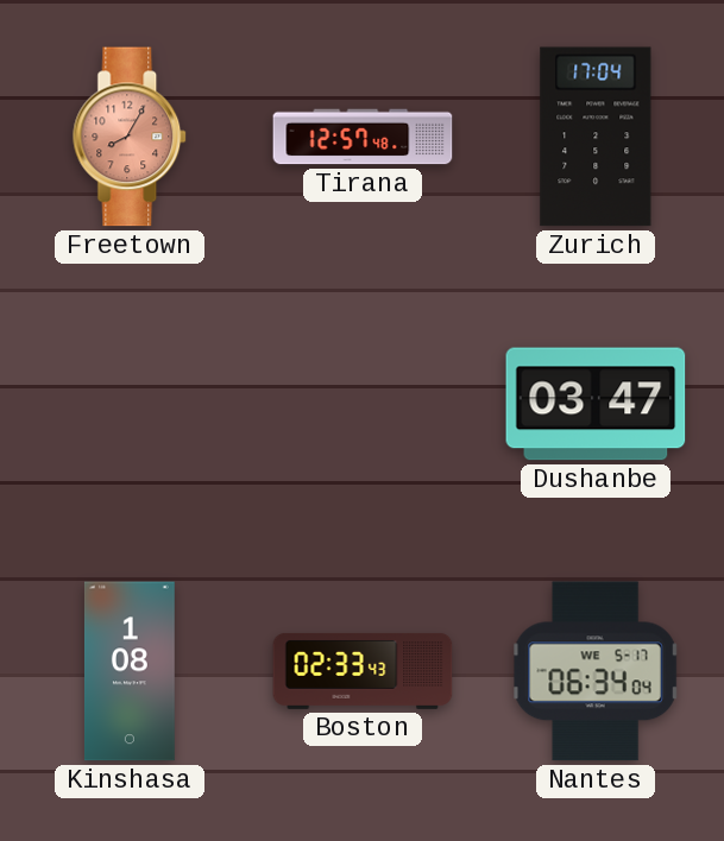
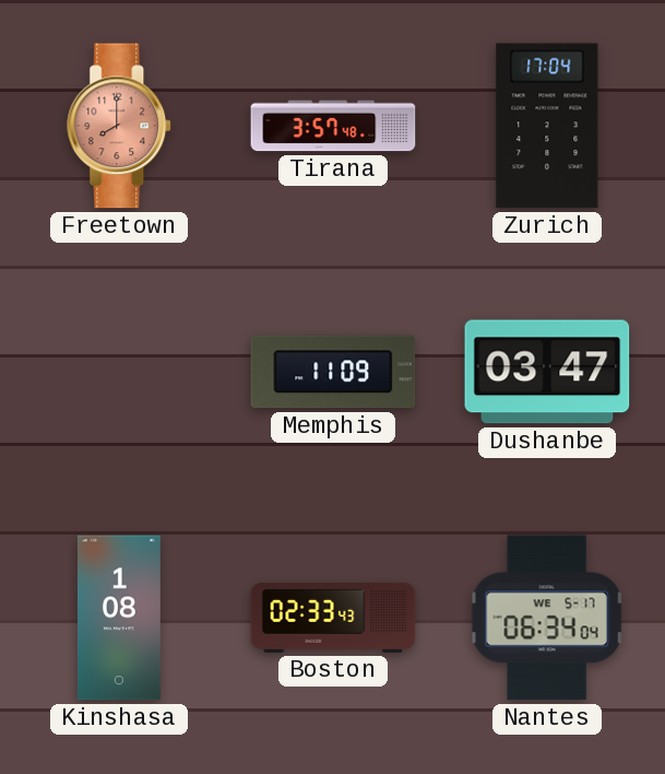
Freetown: 8:05 -> 8:00
Tirana: 12:57 -> 3:57
Memphis: none -> 11:09
